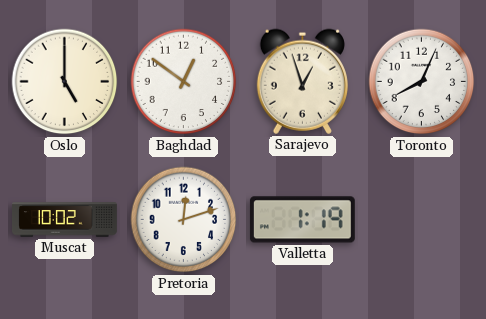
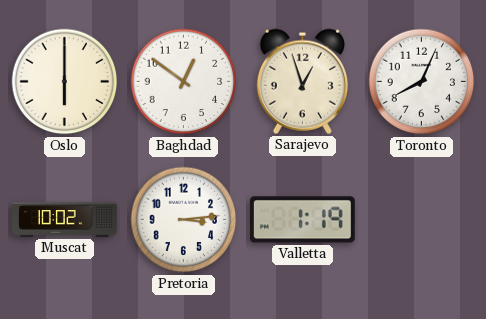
Oslo: 5:00 -> 6:00
Pretoria: 12:12 -> 3:14
